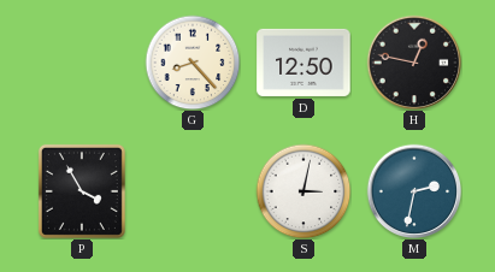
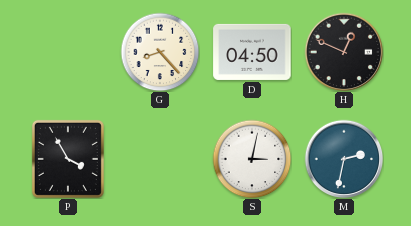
D: 12:50 -> 04:50
H: 12:47 -> 12:49
